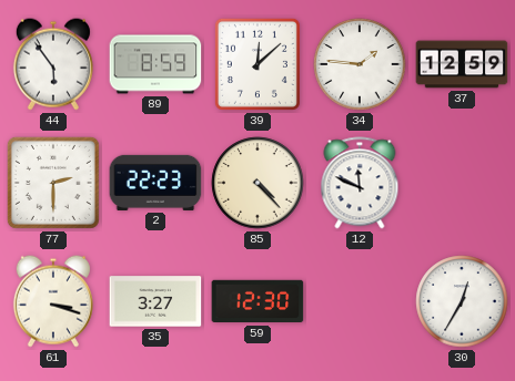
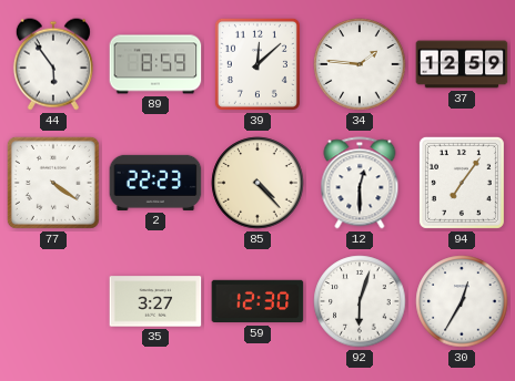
77: 2:30 -> 4:21
12: 11:49 -> 12:30
94: none -> 7:06
61: 3:18 -> none
92: none -> 6:03
